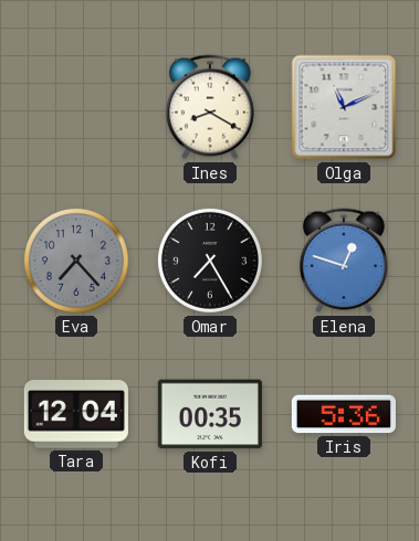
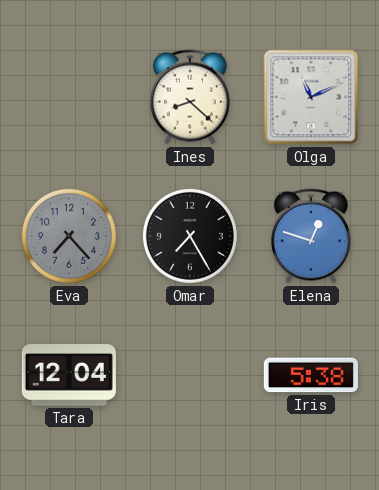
Ines: 8:20 -> 8:22
Kofi: 00:35 -> none
Iris: 5:36 -> 5:38
